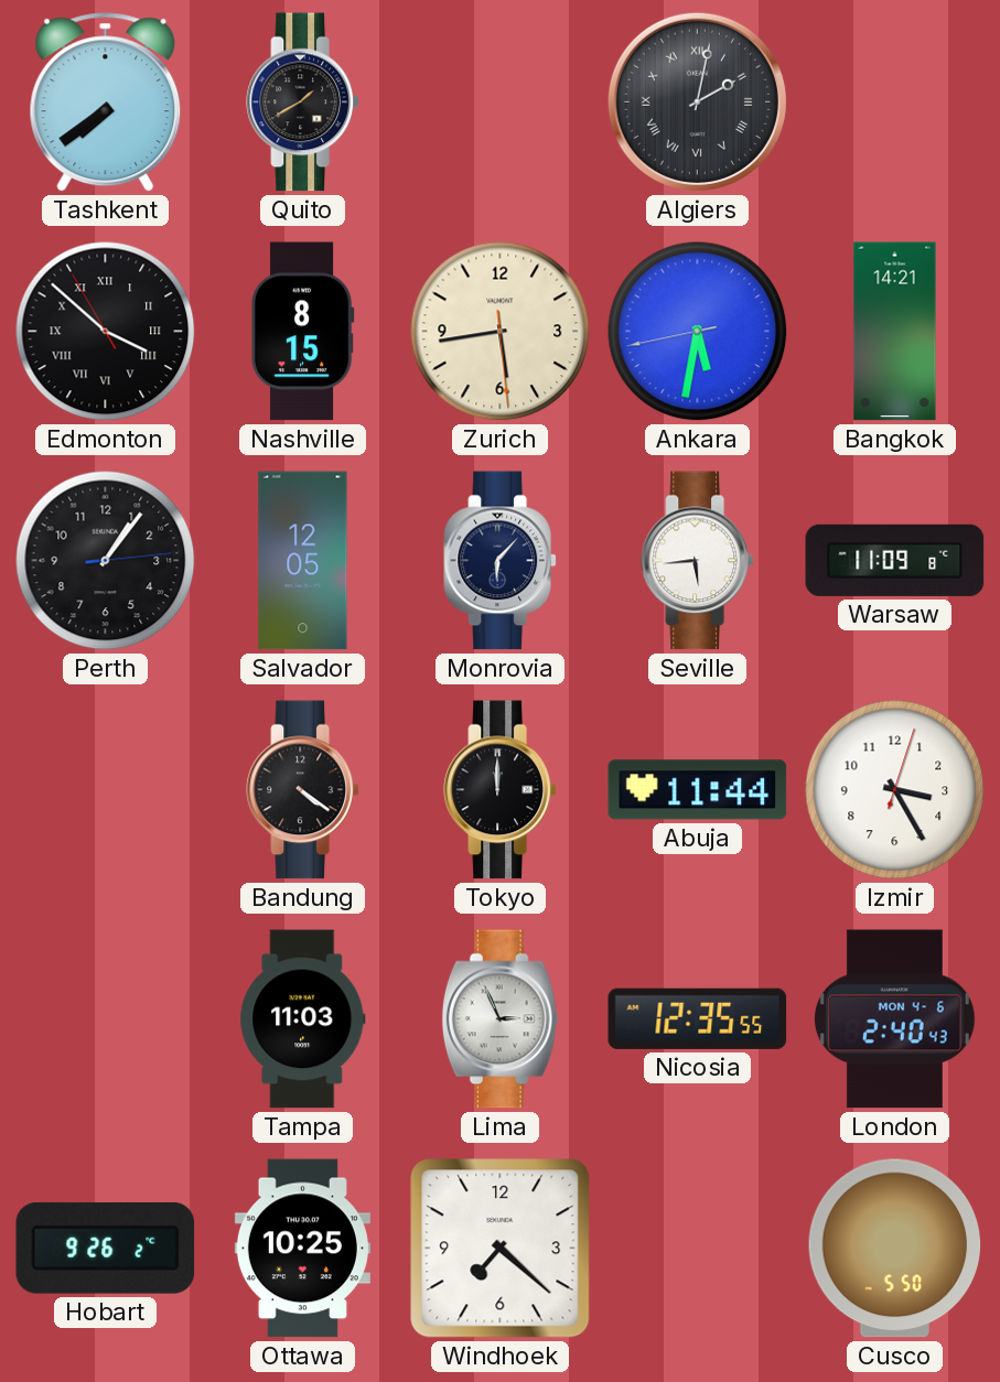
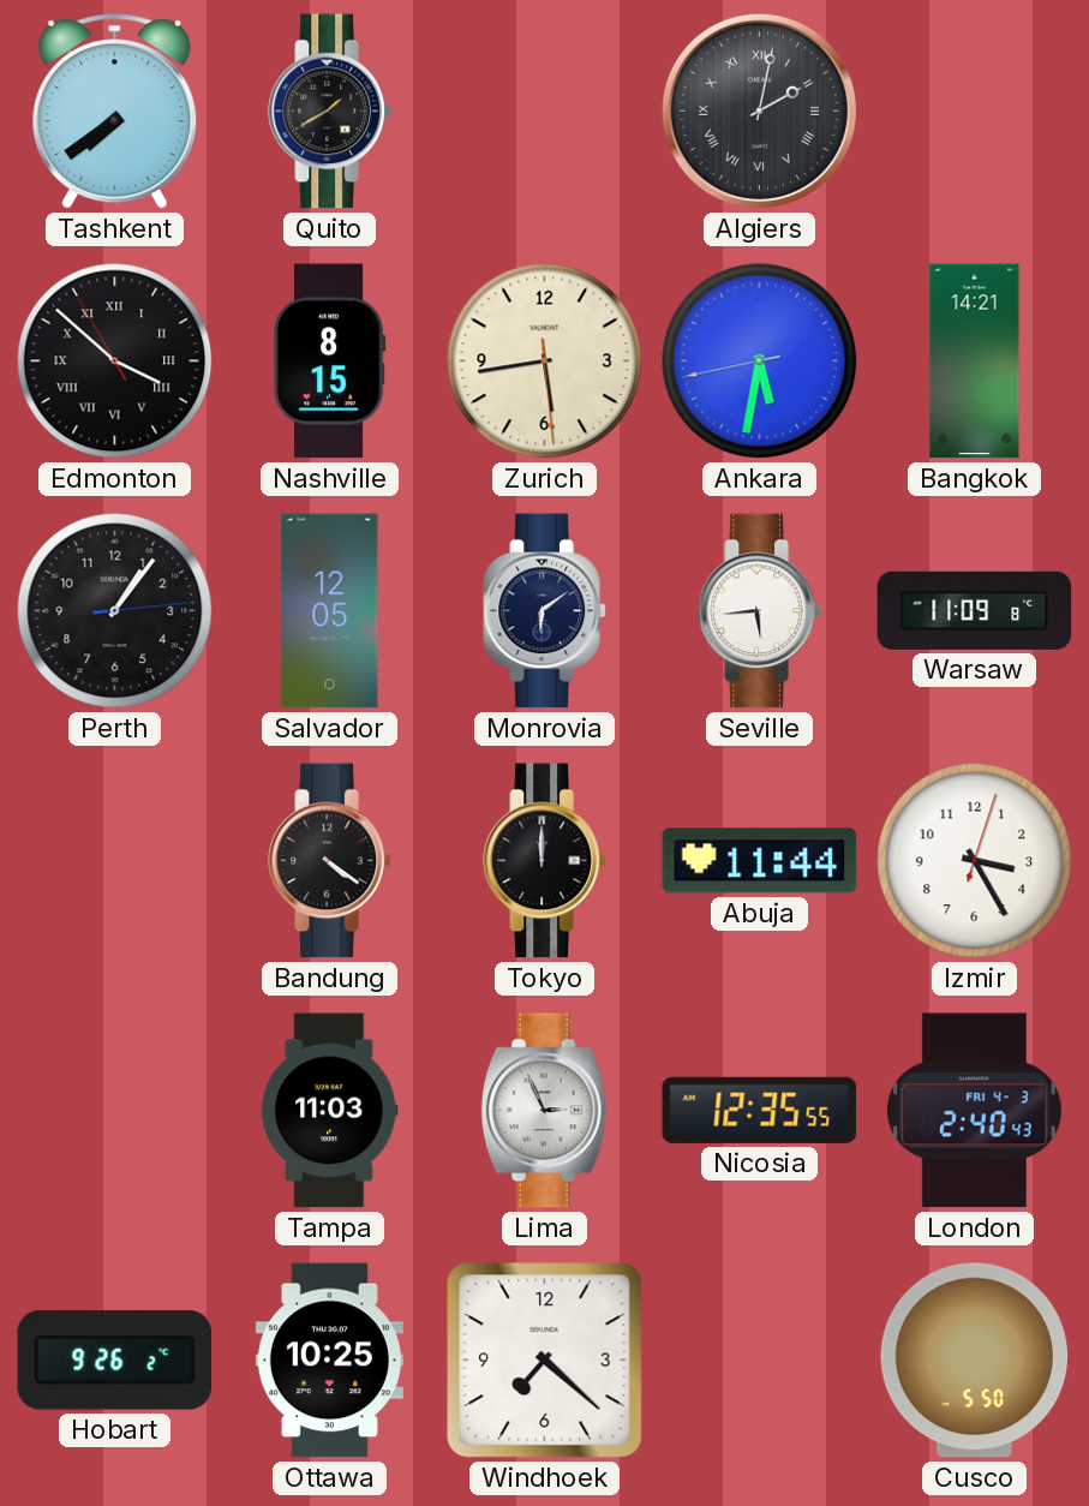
Monrovia: 6:07 -> 6:09
London date: MON 4-6 -> FRI 4-3
